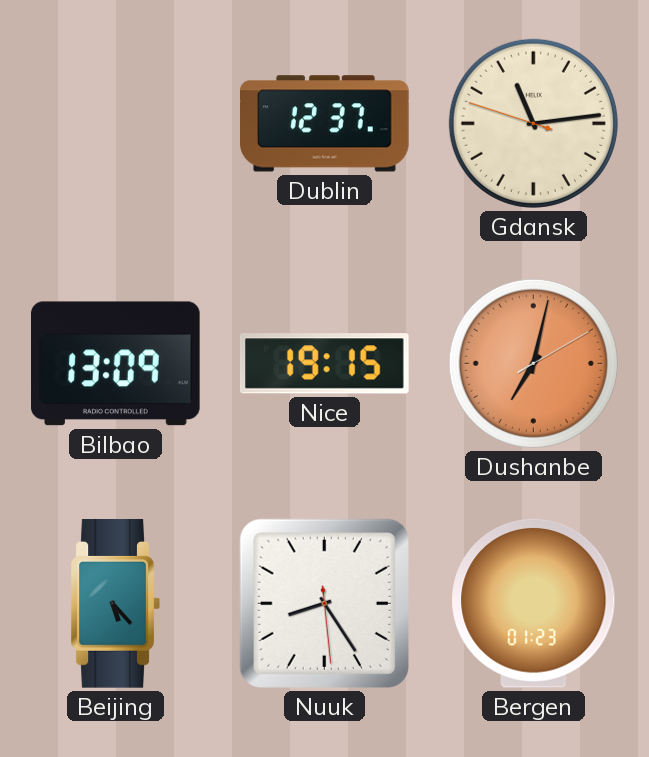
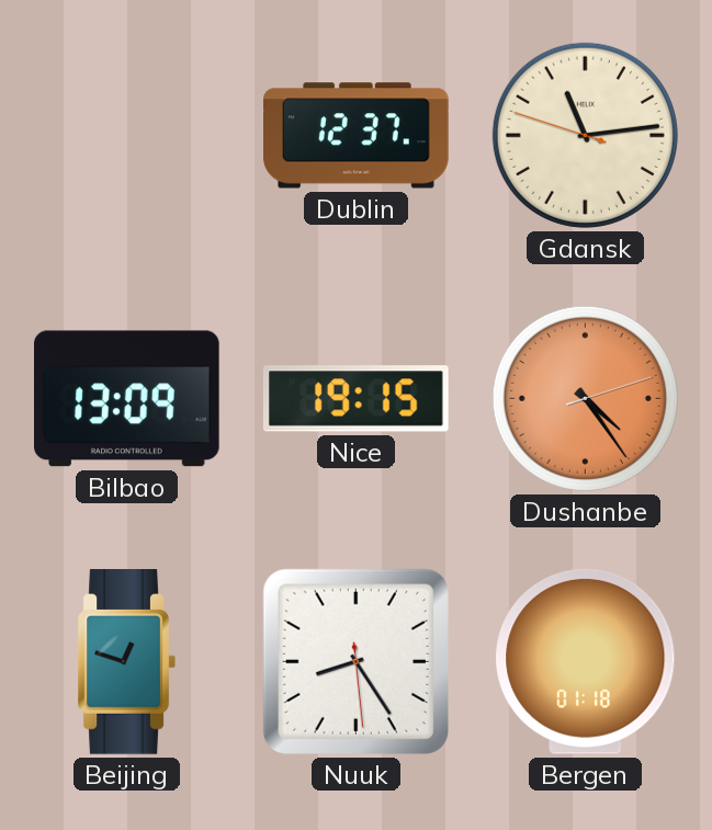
Dushanbe: 7:02 -> 4:24
Beijing: 5:23 -> 12:48
Bergen: 01:23 -> 01:18
